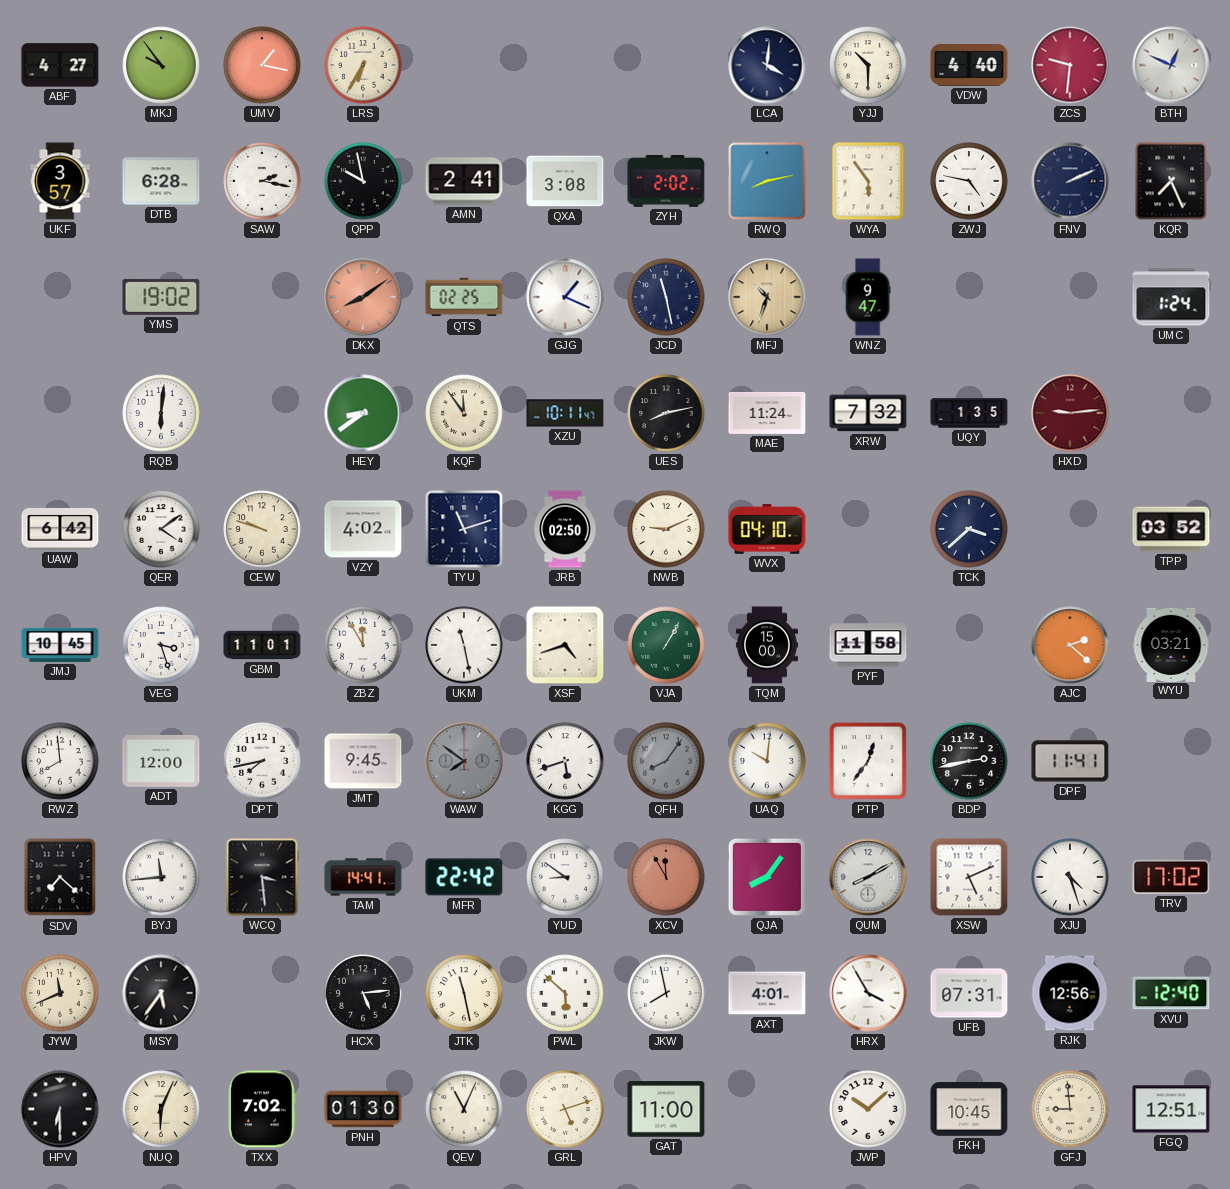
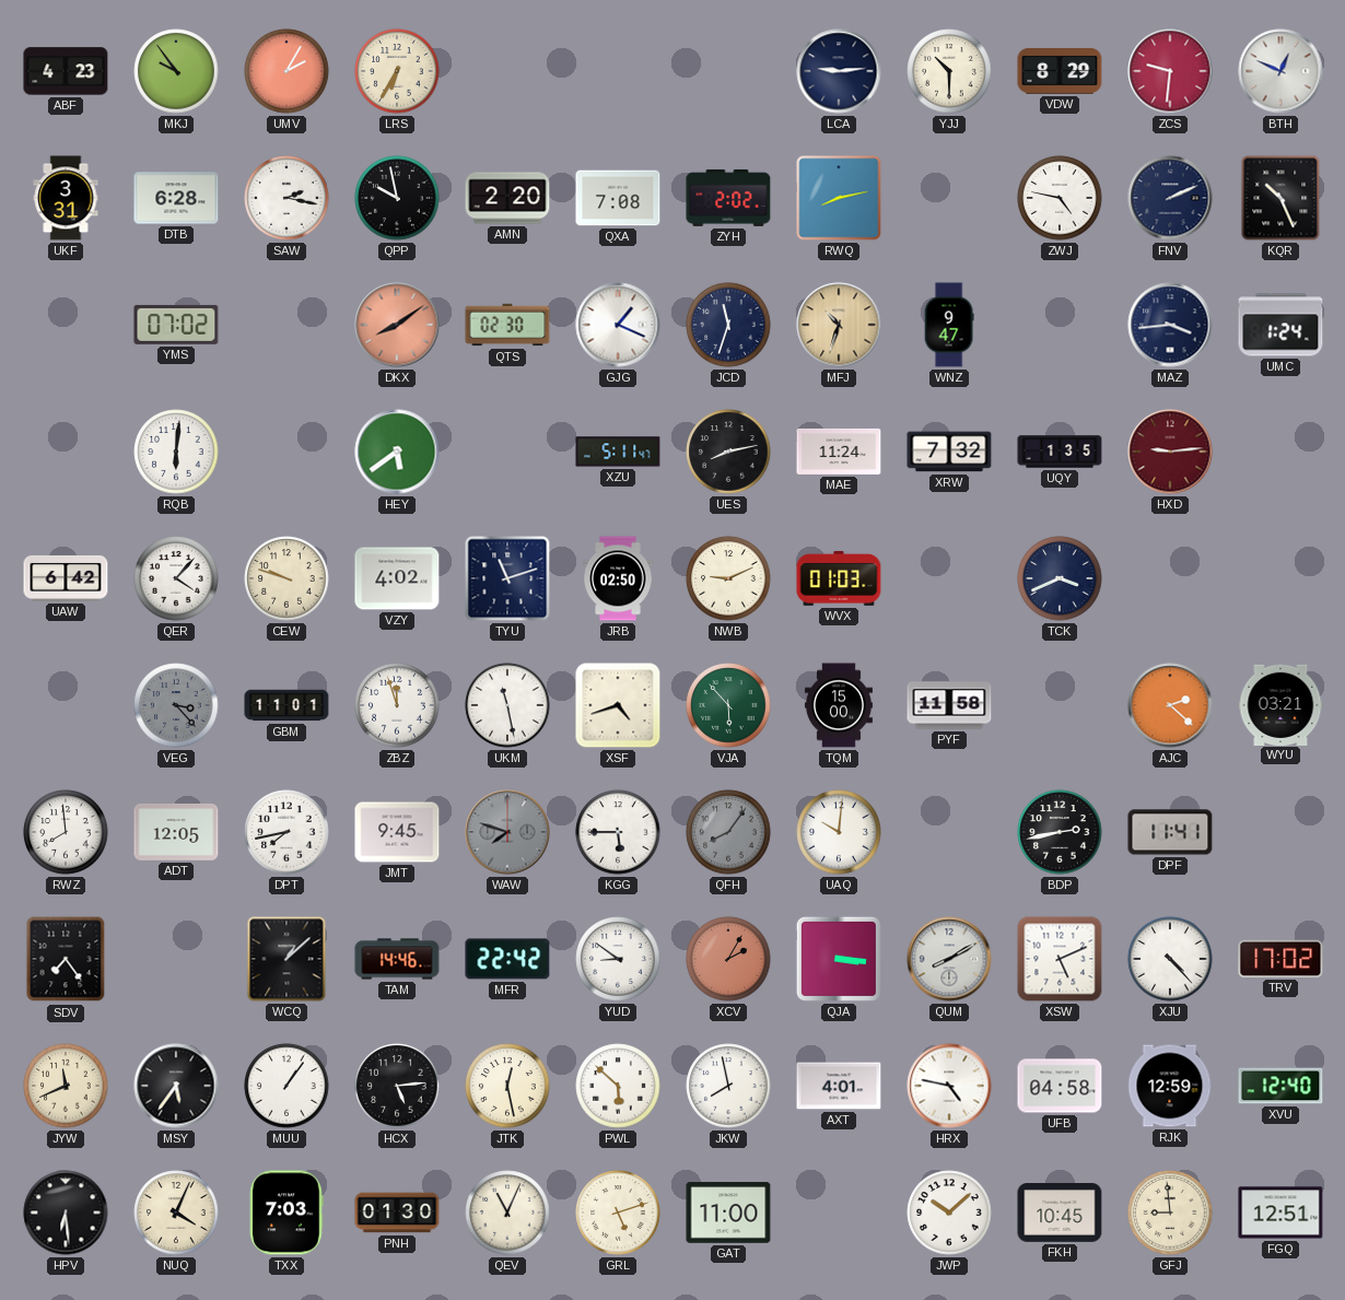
ABF: 4:27 -> 4:23
UMV: 1:17 -> 2:05
LCA: 4:01 -> 9:14
VDW: 4:40 -> 8:29
UKF: 3:57 -> 3:31
AMN: 2:41 -> 2:20
QXA: 3:08 -> 7:08
WYA: 5:54 -> none
KQR: 7:26 -> 10:26
YMS: 19:02 -> 07:02
QTS: 02:25 -> 02:30
JCD: 11:28 -> 11:33
MAZ: none -> 3:44
HEY: 8:39 -> 5:39
KQF: 11:54 -> none
XZU: 10:11 -> 5:11
QER: 4:09 -> 4:07
WVX: 04:10 -> 01:03
TCK: 3:38 -> 3:41
TPP: 03:52 -> none
JMJ: 10:45 -> none
VEG: 3:27 -> 3:23
VEG dial: white -> grey
ZBZ: 11:55 -> 11:57
VJA: 1:05 -> 5:53
ADT: 12:00 -> 12:05
WAW: 7:51 -> 7:48
KGG: 5:42 -> 5:45
PTP: 12:36 -> none
SDV: 7:22 -> 7:24
BYJ: 11:44 -> none
WCQ: 3:29 -> 1:08
TAM: 14:41 -> 14:46
XCV: 11:55 -> 2:05
QJA: 8:06 -> 3:16
XJU: 4:27 -> 4:23
MUU: none -> 1:06
JTK: 11:28 -> 12:28
HRX: 3:55 -> 4:47
UFB: 07:31 -> 04:58
RJK: 12:56 -> 12:59
HPV: 6:30 -> 6:29
NUQ: 6:04 -> 4:04
TXX: 7:02 -> 7:03
